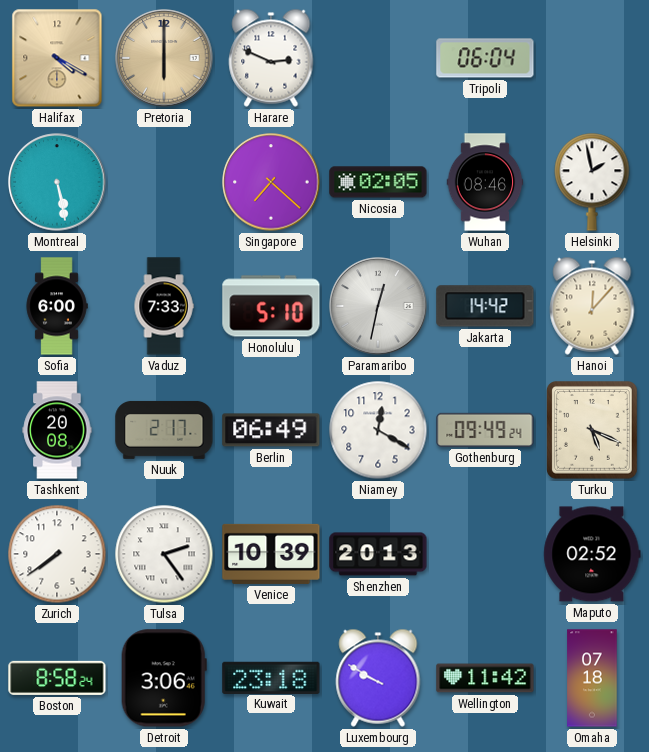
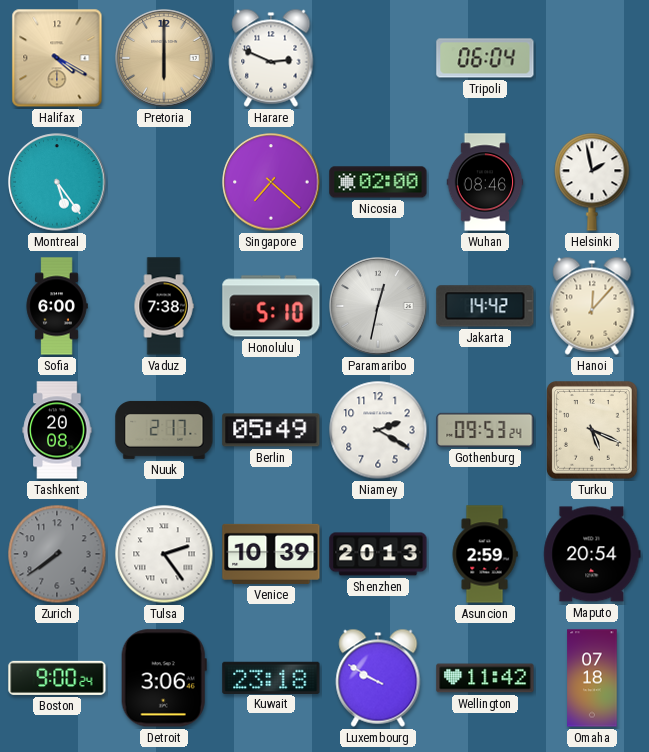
Montreal: 5:28 -> 5:24
Nicosia: 02:05 -> 02:00
Vaduz: 7:33 -> 7:38
Berlin: 06:49 -> 05:49
Niamey: 12:20 -> 2:20
Gothenburg: 09:49 -> 09:53
Zurich dial: white -> grey
Asuncion: none -> 2:59
Maputo: 02:52 -> 20:54
Boston: 8:58 -> 9:00
